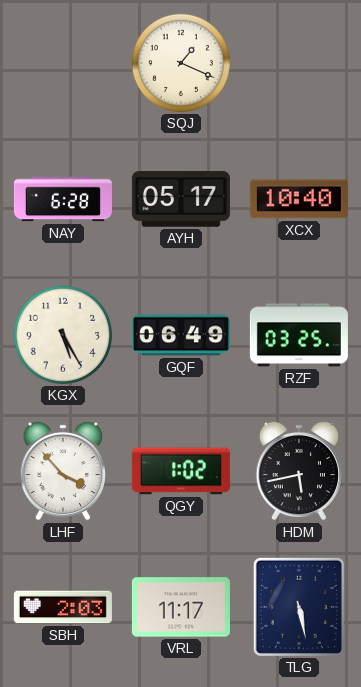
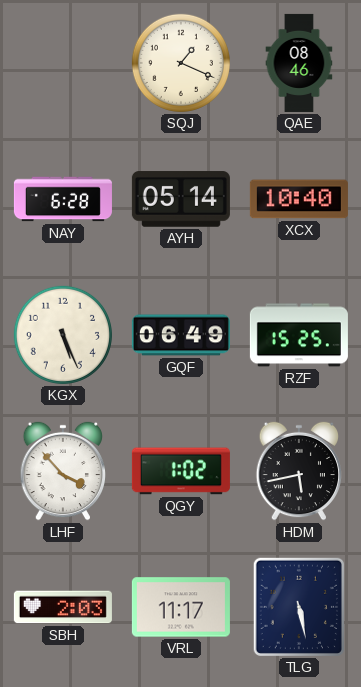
QAE: none -> 08:46
AYH: 05:17 -> 05:14
KGX: 5:25 -> 5:26
RZF: 03:25 -> 15:25
